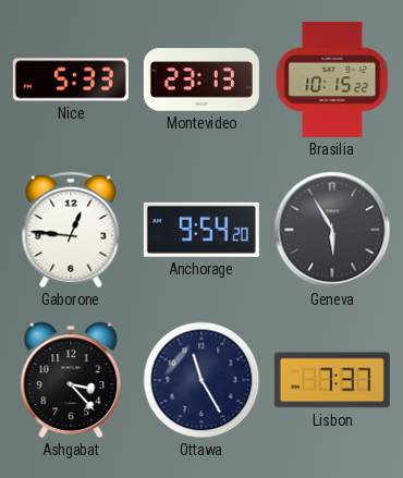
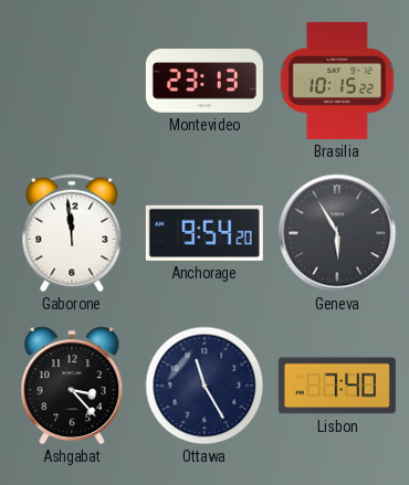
Nice: 5:33 -> none
Gaborone: 12:46 -> 11:59
Lisbon: 7:37 -> 7:40
